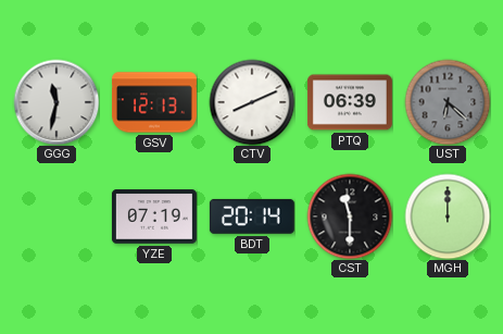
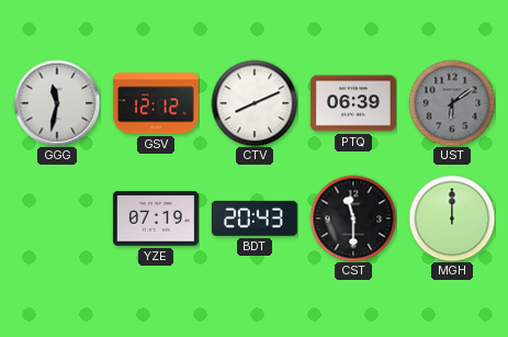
GSV: 12:13 -> 12:12
UST: 6:22 -> 6:09
BDT: 20:14 -> 20:43
